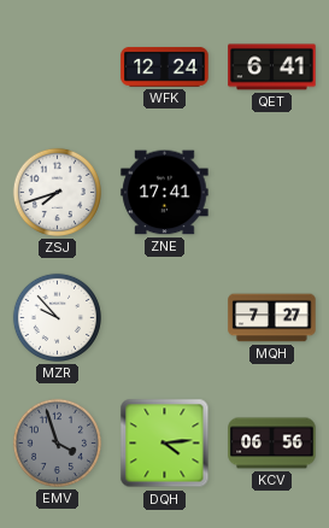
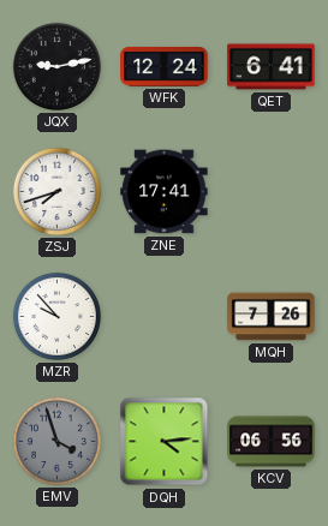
JQX: none -> 9:13
MQH: 7:27 -> 7:26
